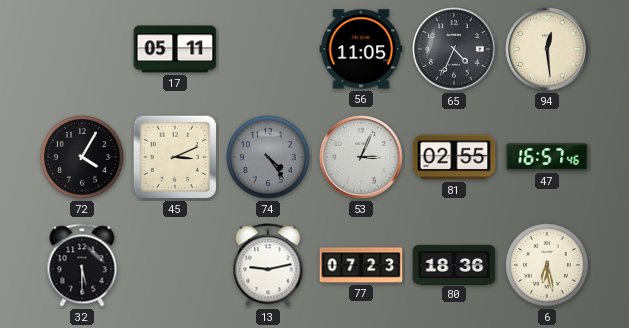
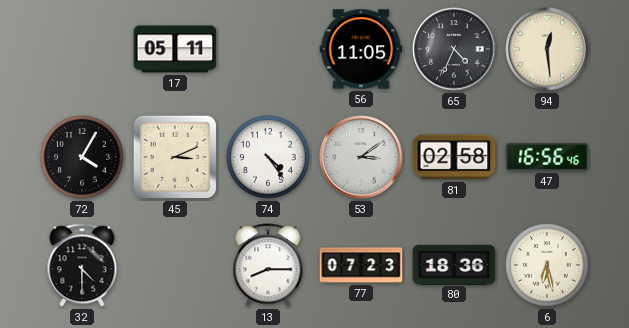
74 dial: grey -> white
53: 3:04 -> 3:09
81: 02:55 -> 02:58
47: 16:57 -> 16:56
32: 5:30 -> 4:30
13: 9:13 -> 8:15
